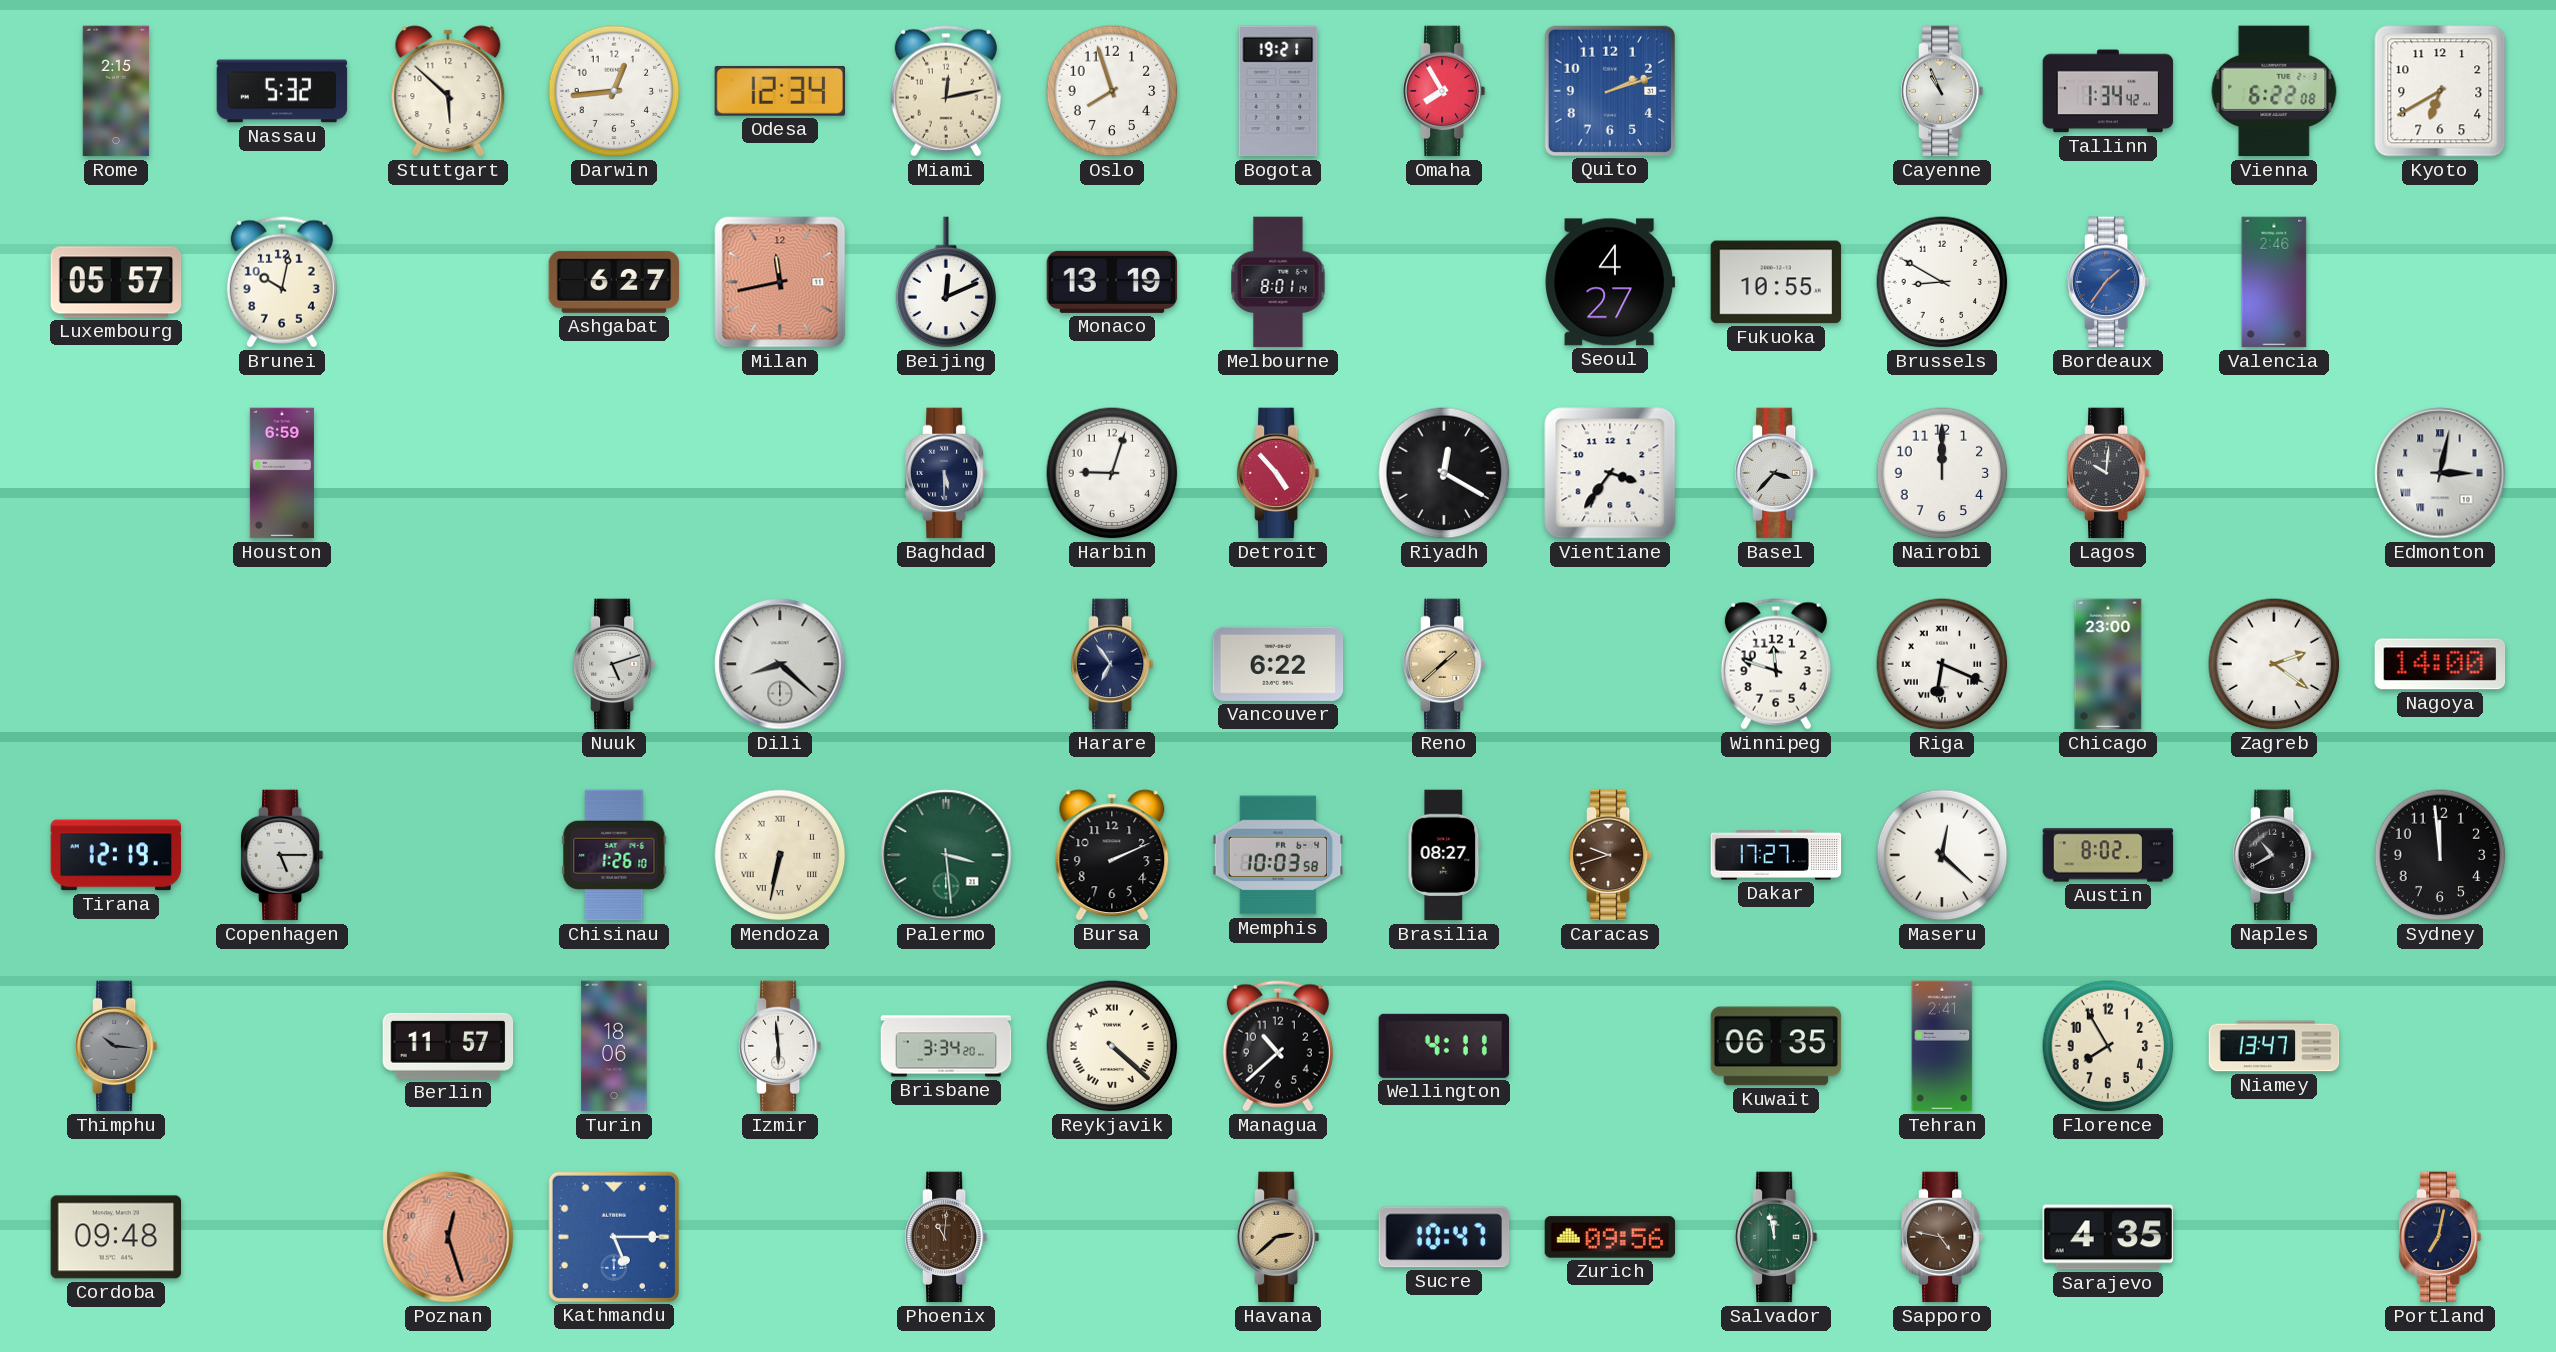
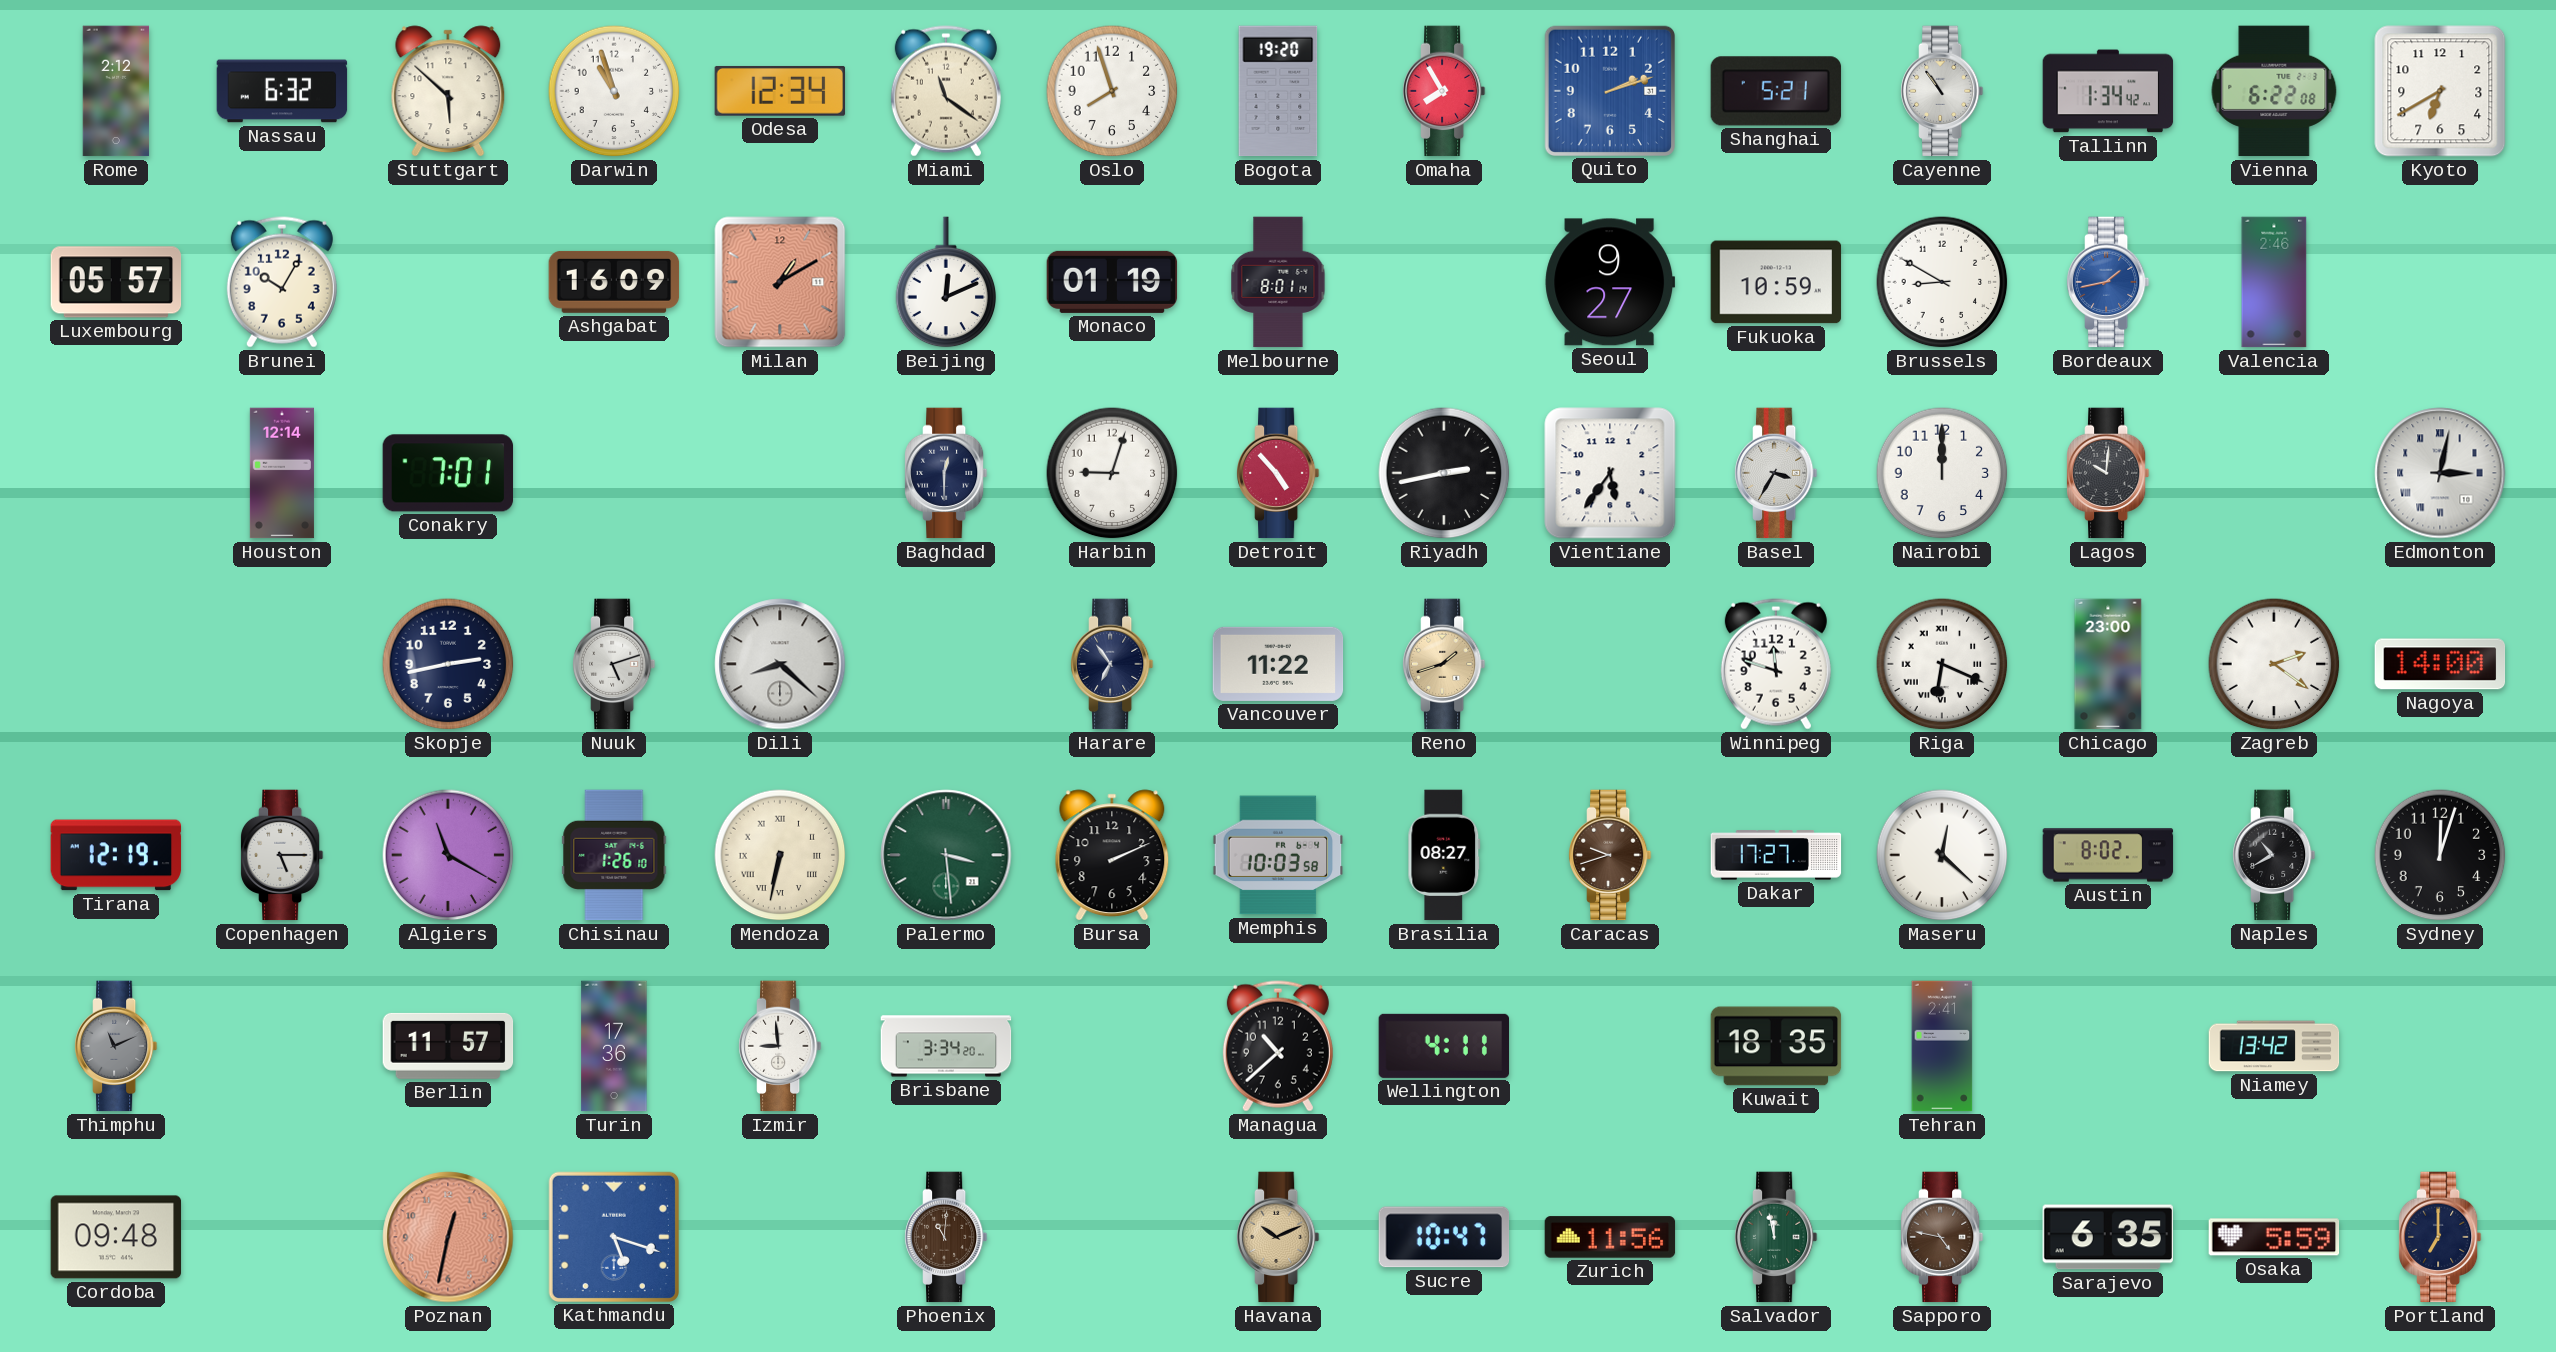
Rome: 2:15 -> 2:12
Nassau: 5:32 -> 6:32
Darwin: 12:44 -> 10:57
Miami: 12:13 -> 11:21
Bogota: 19:21 -> 19:20
Shanghai: none -> 5:21
Cayenne: 10:56 -> 10:54
Brunei: 10:02 -> 10:05
Ashgabat: 6:27 -> 16:09
Milan: 11:43 -> 1:10
Monaco: 13:19 -> 01:19
Seoul: 4:27 -> 9:27
Fukuoka: 10:55 -> 10:59
Bordeaux: 1:36 -> 1:43
Houston: 6:59 -> 12:14
Conakry: none -> 7:01
Baghdad: 5:30 -> 12:30
Riyadh: 12:20 -> 2:43
Vientiane: 3:36 -> 5:36
Basel: 3:37 -> 3:35
Skopje: none -> 2:43
Vancouver: 6:22 -> 11:22
Reno: 1:38 -> 1:42
Algiers: none -> 11:20
Sydney: 11:59 -> 12:03
Thimphu: 10:16 -> 11:11
Turin: 18:06 -> 17:36
Izmir: 5:59 -> 8:59
Reykjavik: 4:22 -> none
Kuwait: 06:35 -> 18:35
Florence: 7:55 -> none
Niamey: 13:47 -> 13:42
Poznan: 12:27 -> 12:32
Kathmandu: 5:15 -> 5:18
Havana: 2:38 -> 10:11
Zurich: 09:56 -> 11:56
Sarajevo: 4:35 -> 6:35
Osaka: none -> 5:59
Portland: 7:02 -> 7:00
